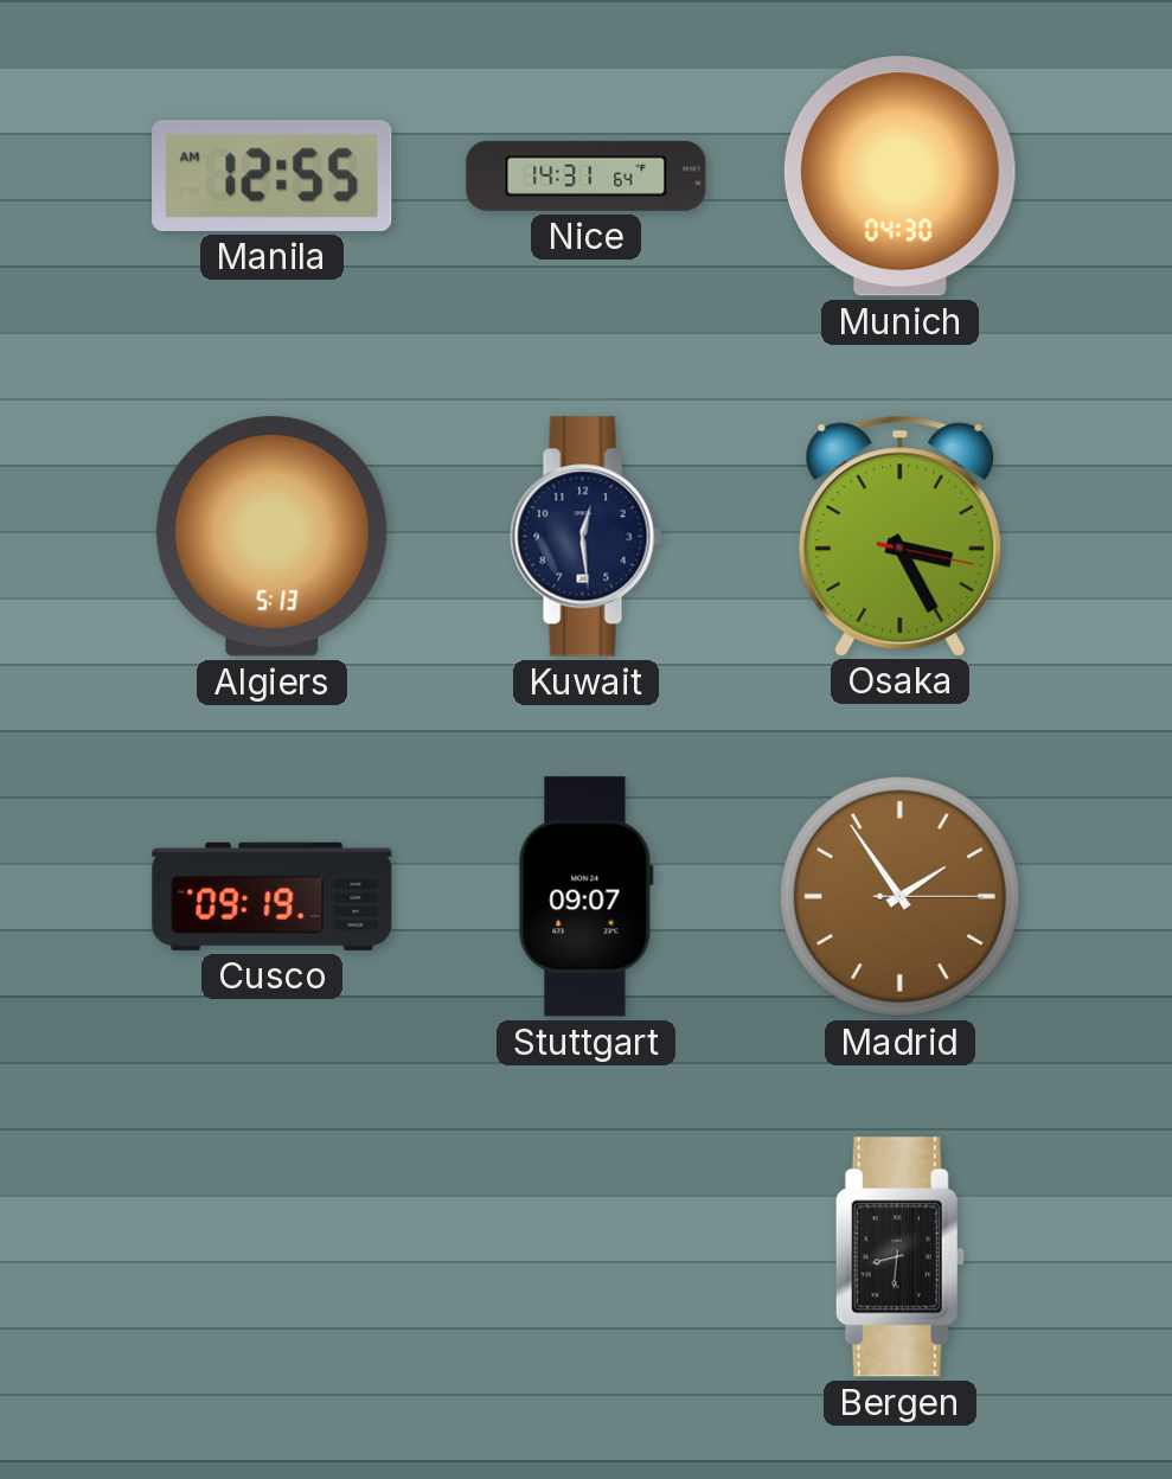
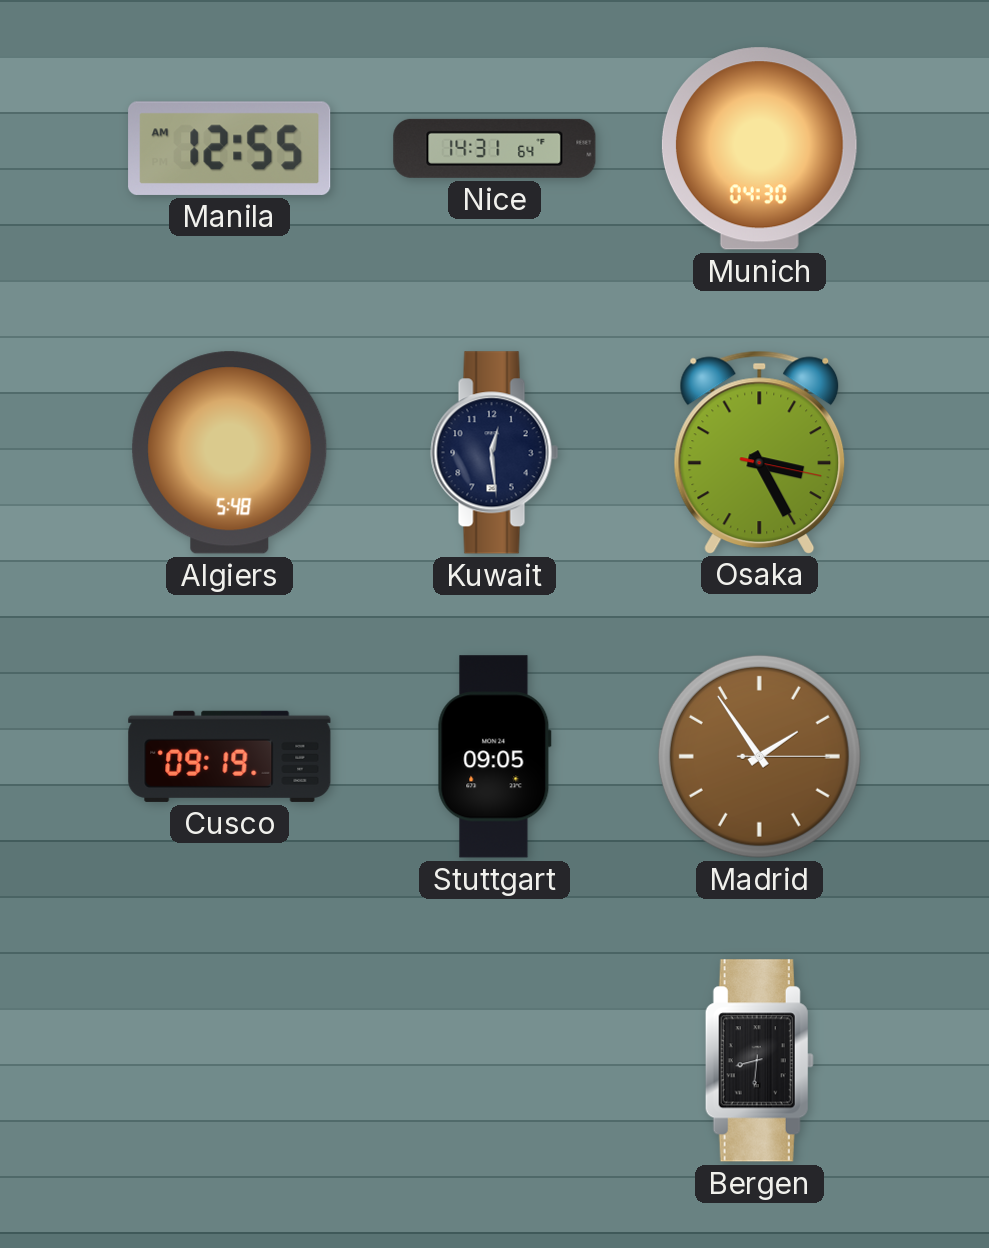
Algiers: 5:13 -> 5:48
Stuttgart: 09:07 -> 09:05
